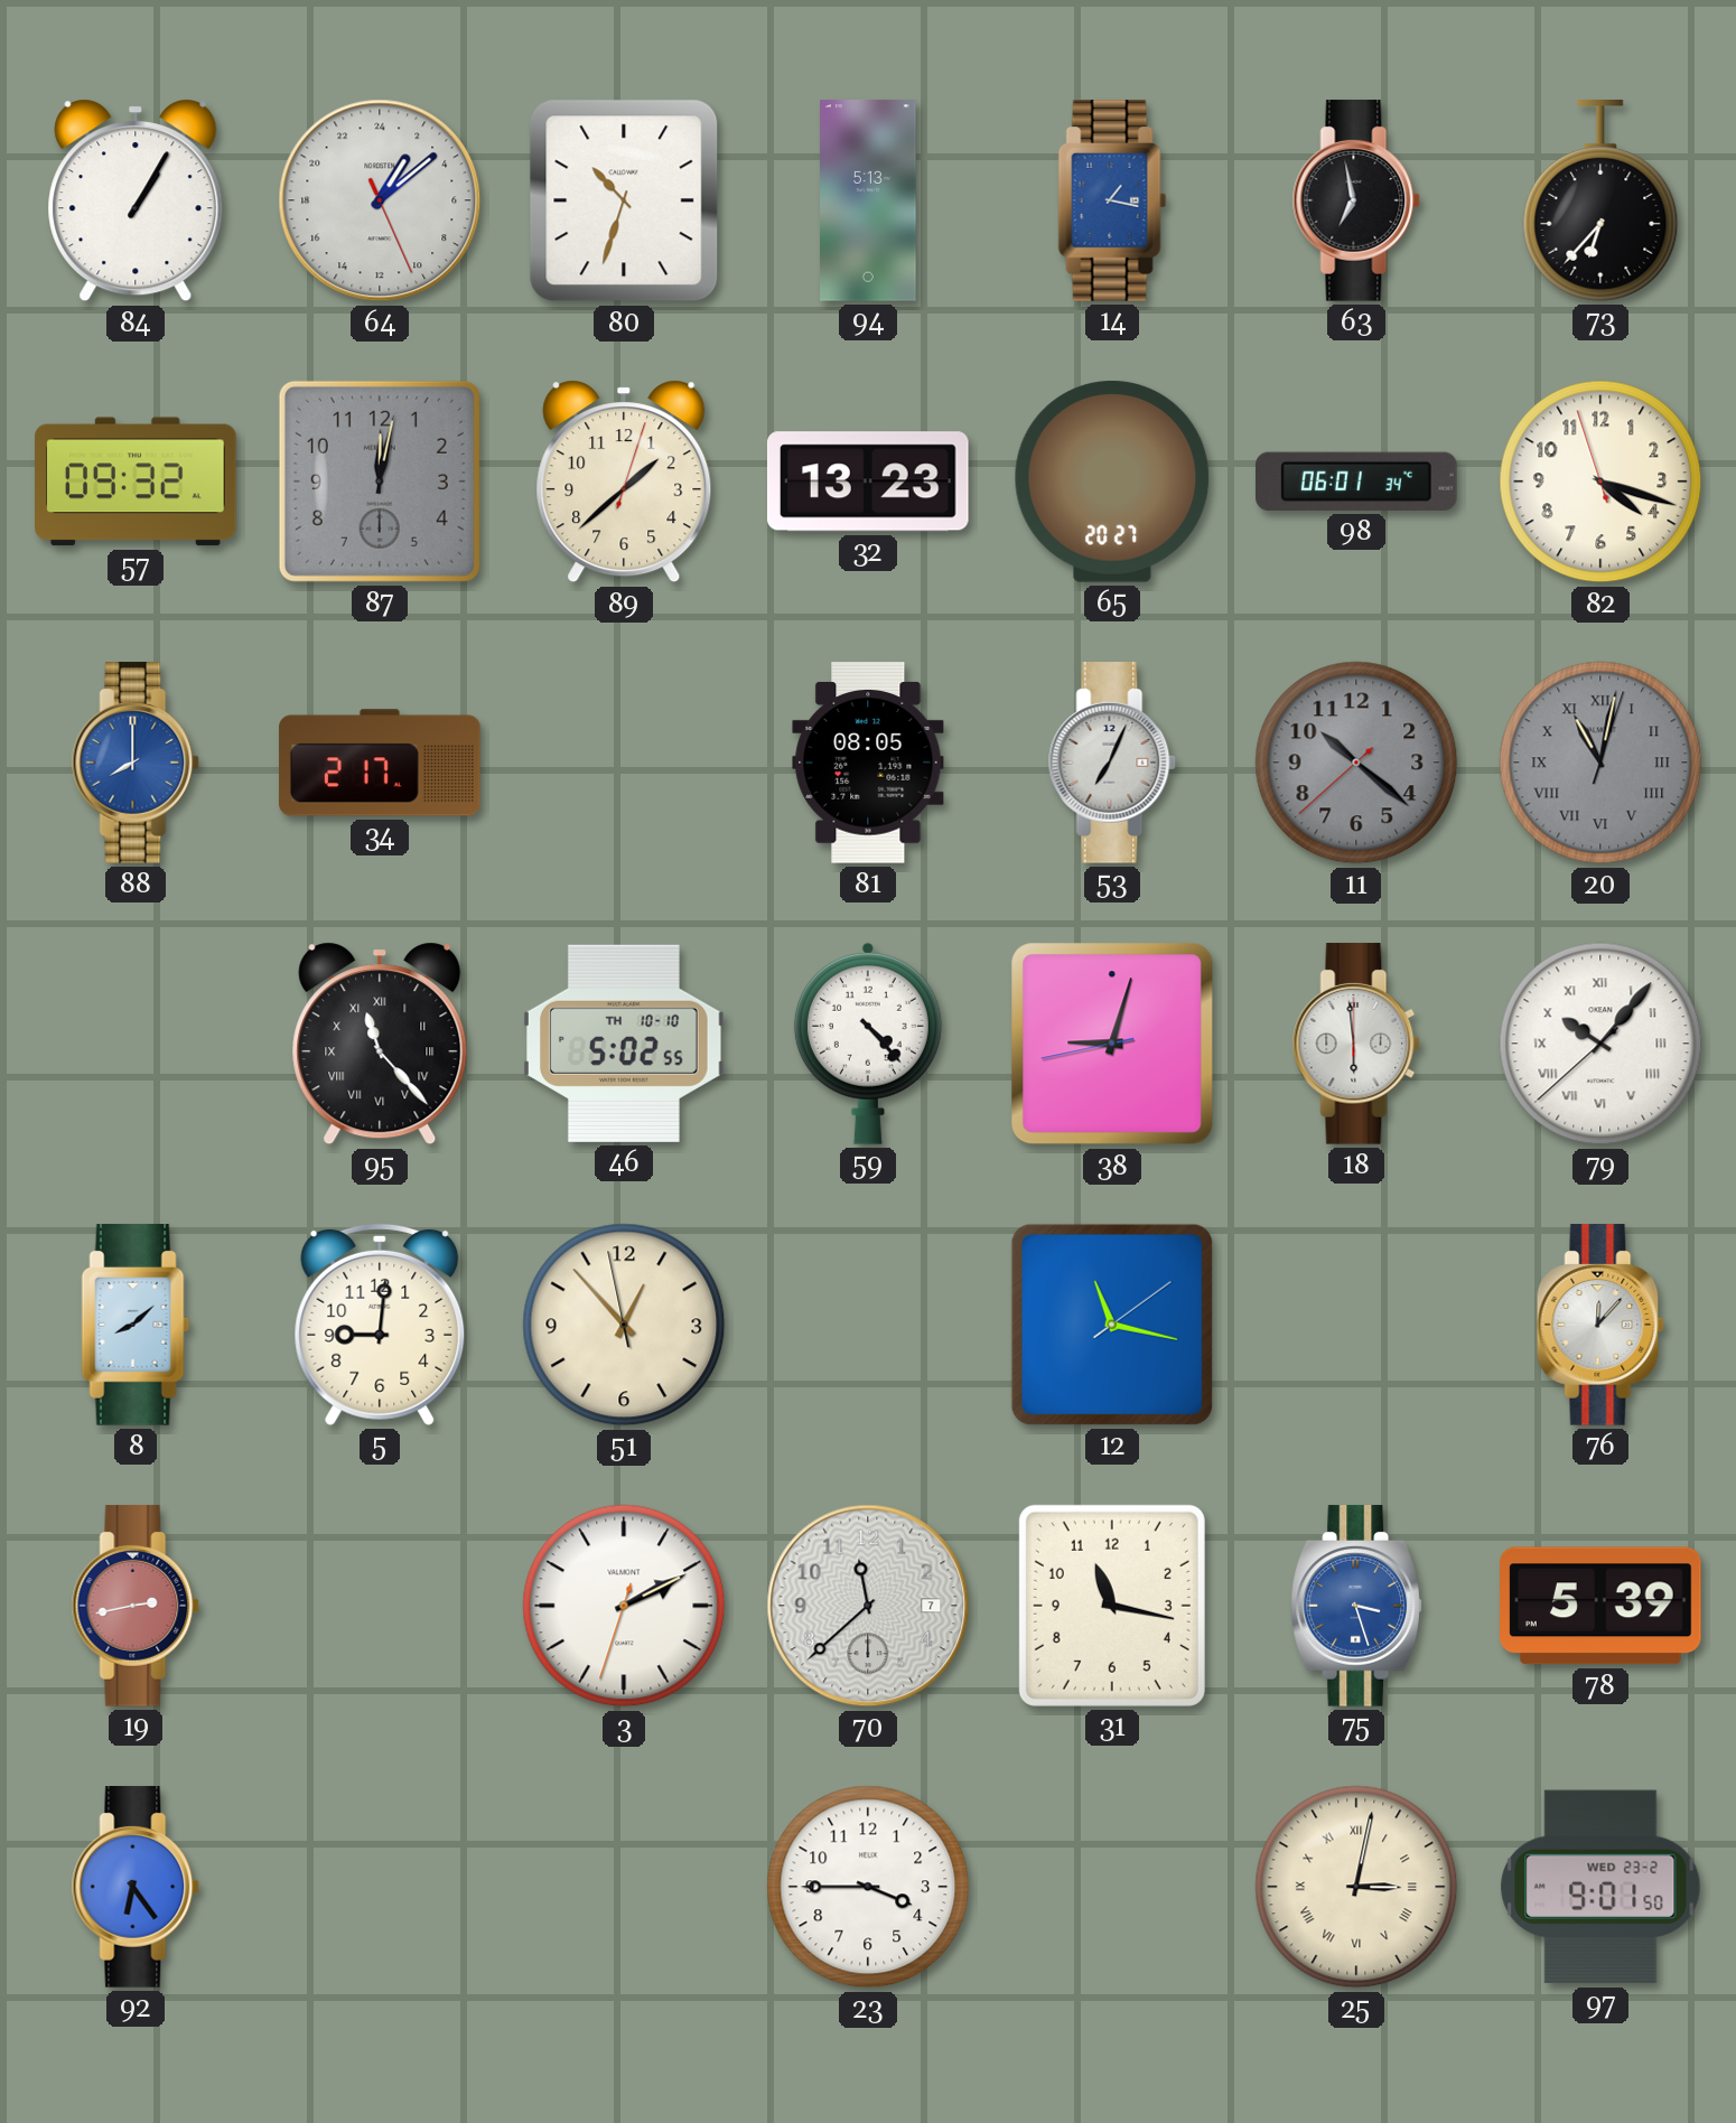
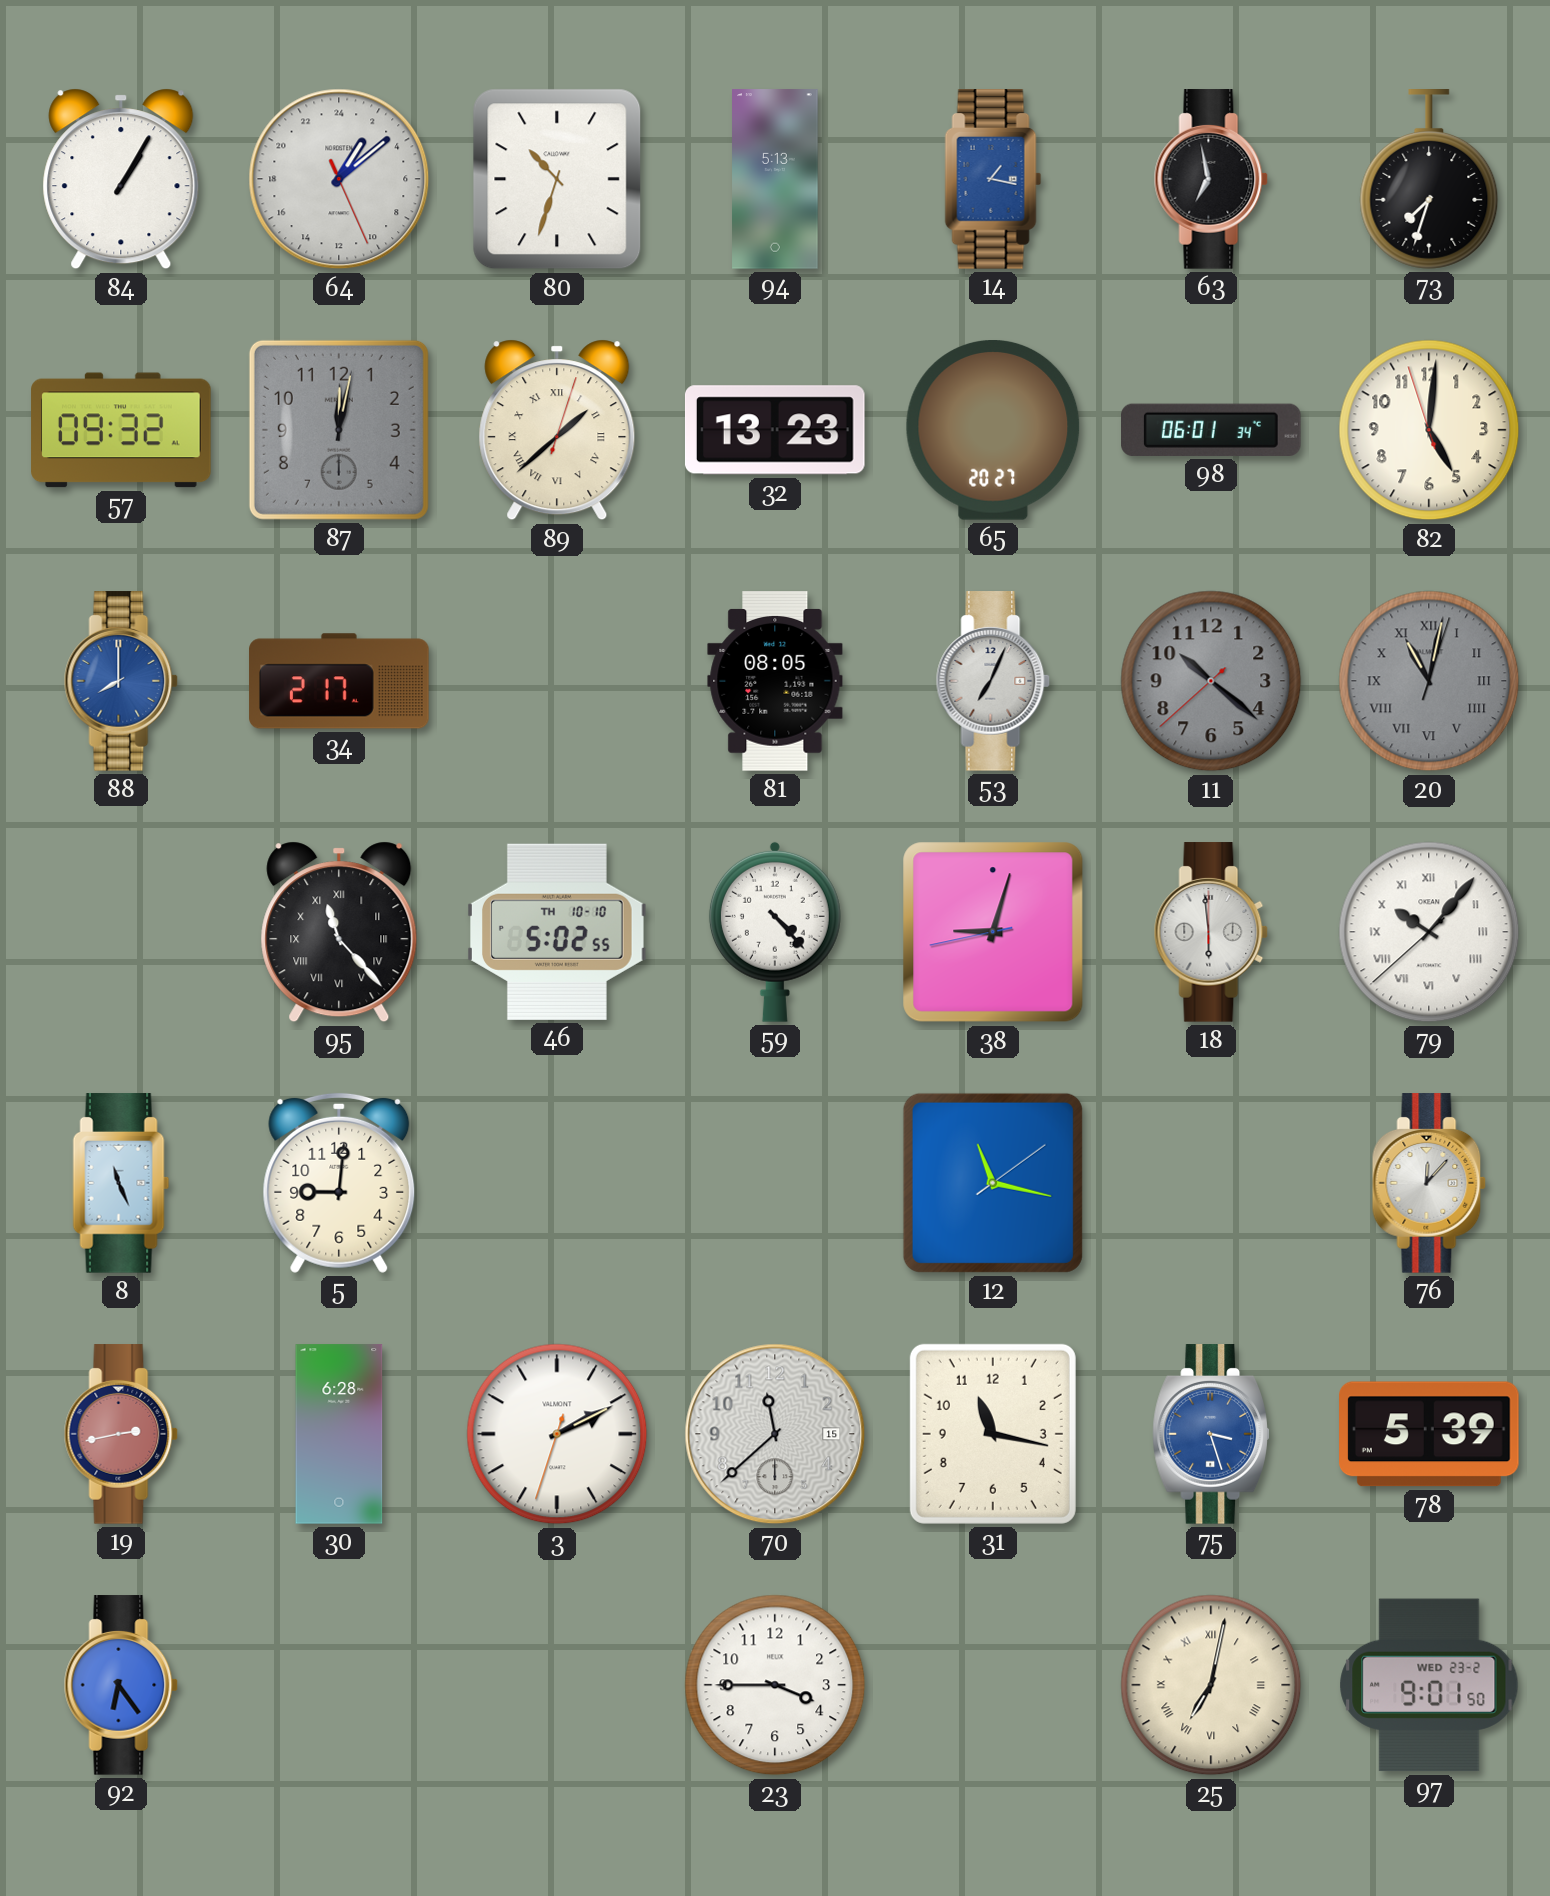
73: 6:37 -> 7:33
89 numerals: Arabic -> Roman
82: 4:17 -> 5:00
8: 8:08 -> 11:26
51: 12:52 -> none
30: none -> 6:28
70 date: 7 -> 15
25: 3:02 -> 7:02
